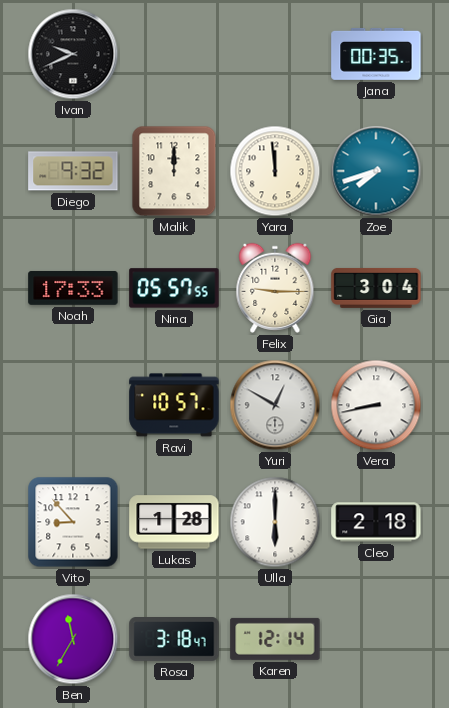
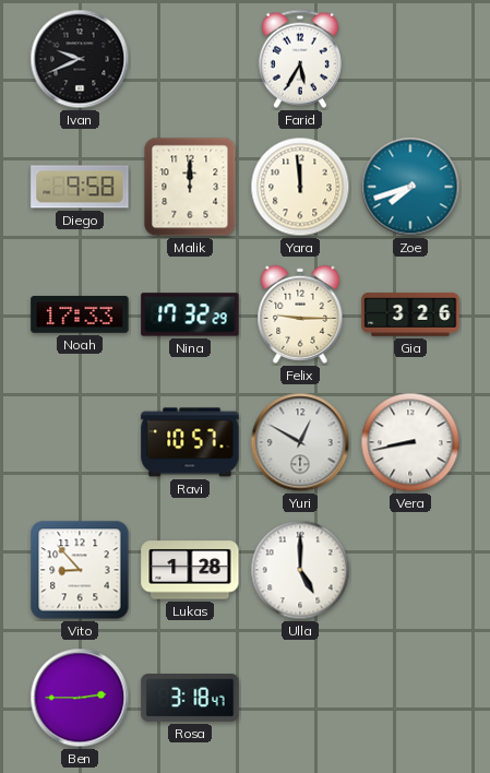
Farid: none -> 5:35
Jana: 00:35 -> none
Diego: 9:32 -> 9:58
Nina: 05:57 -> 17:32
Gia: 3:04 -> 3:26
Ulla: 6:00 -> 5:00
Cleo: 2:18 -> none
Ben: 11:35 -> 2:45
Karen: 12:14 -> none
